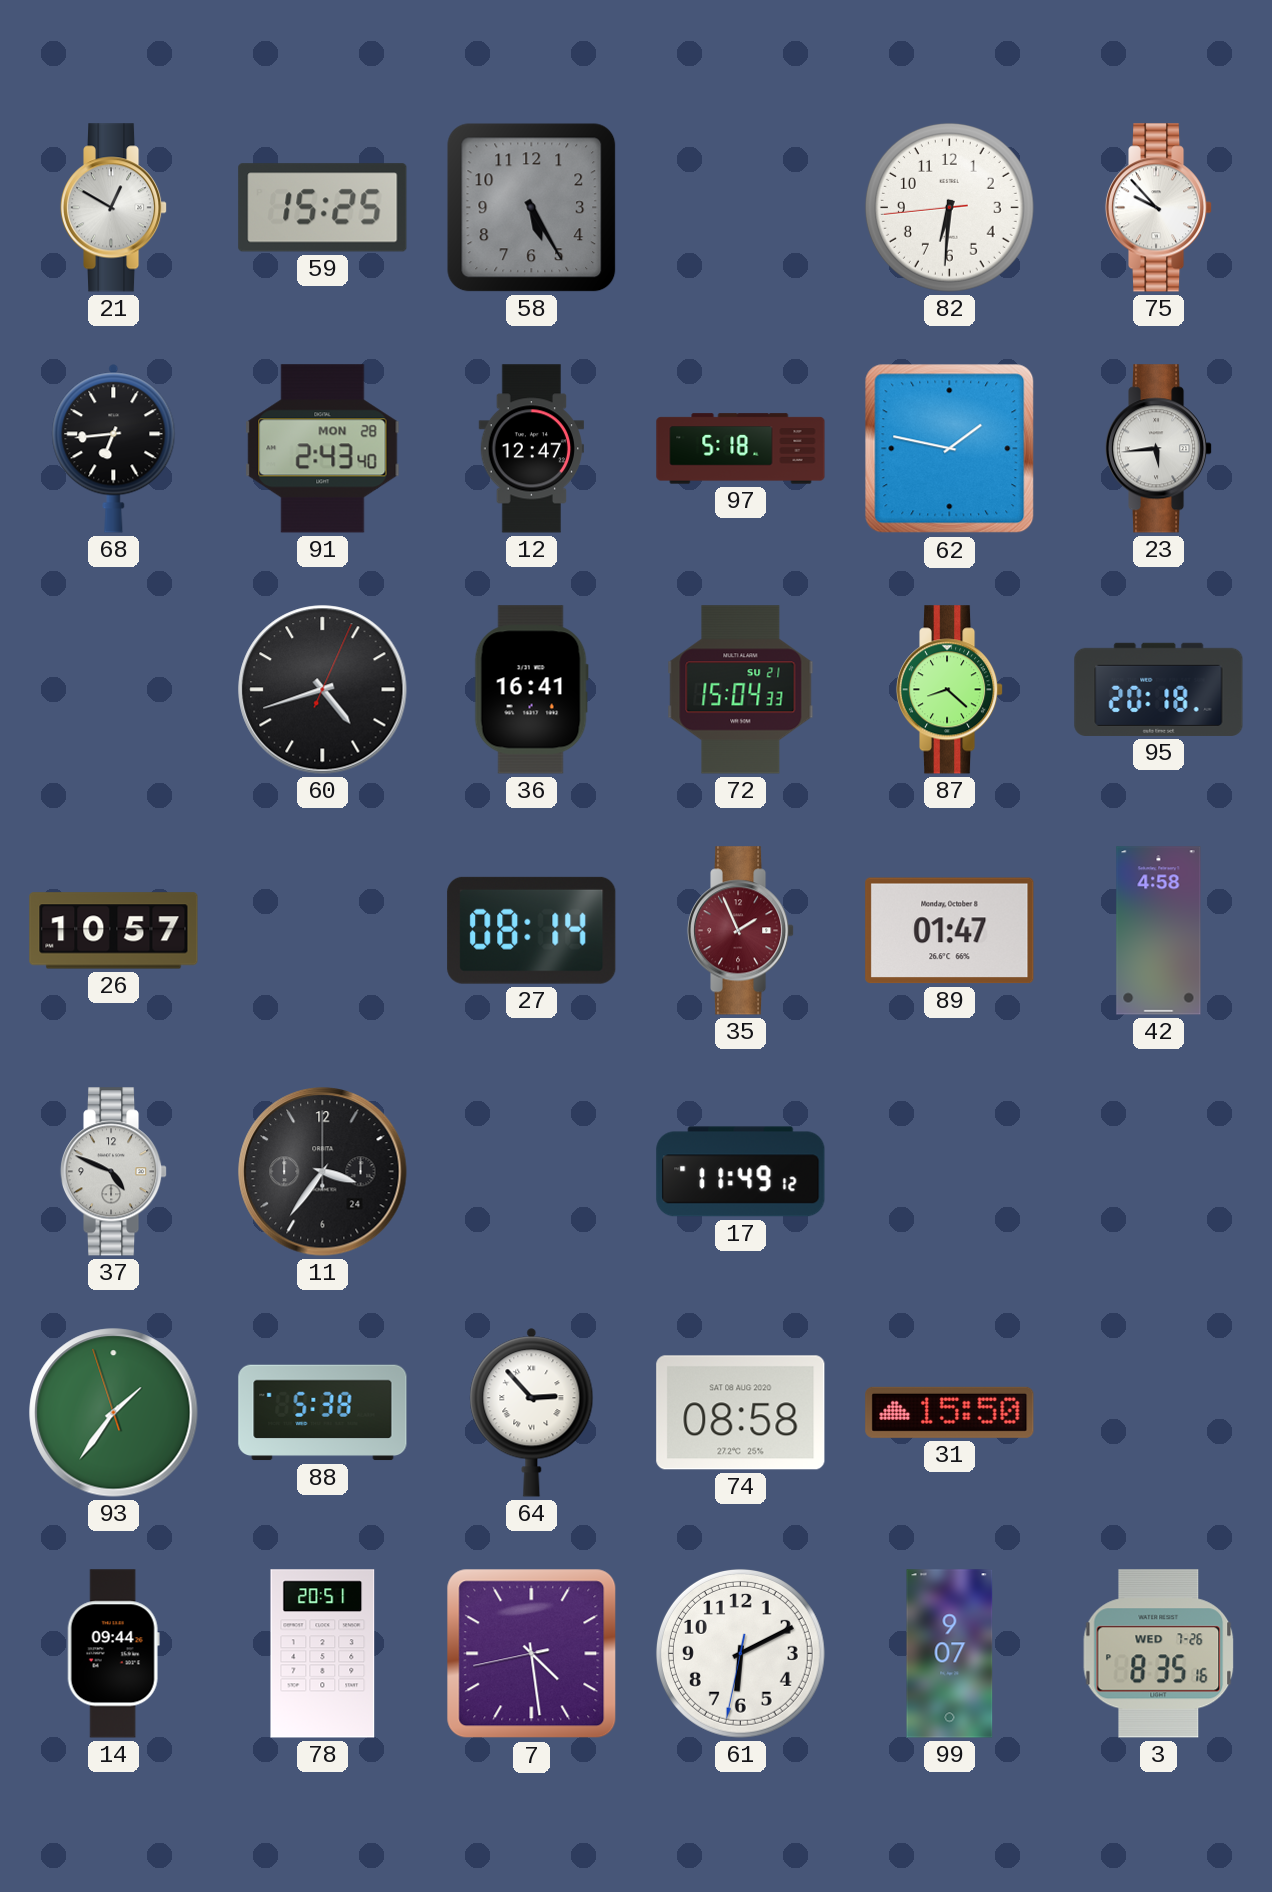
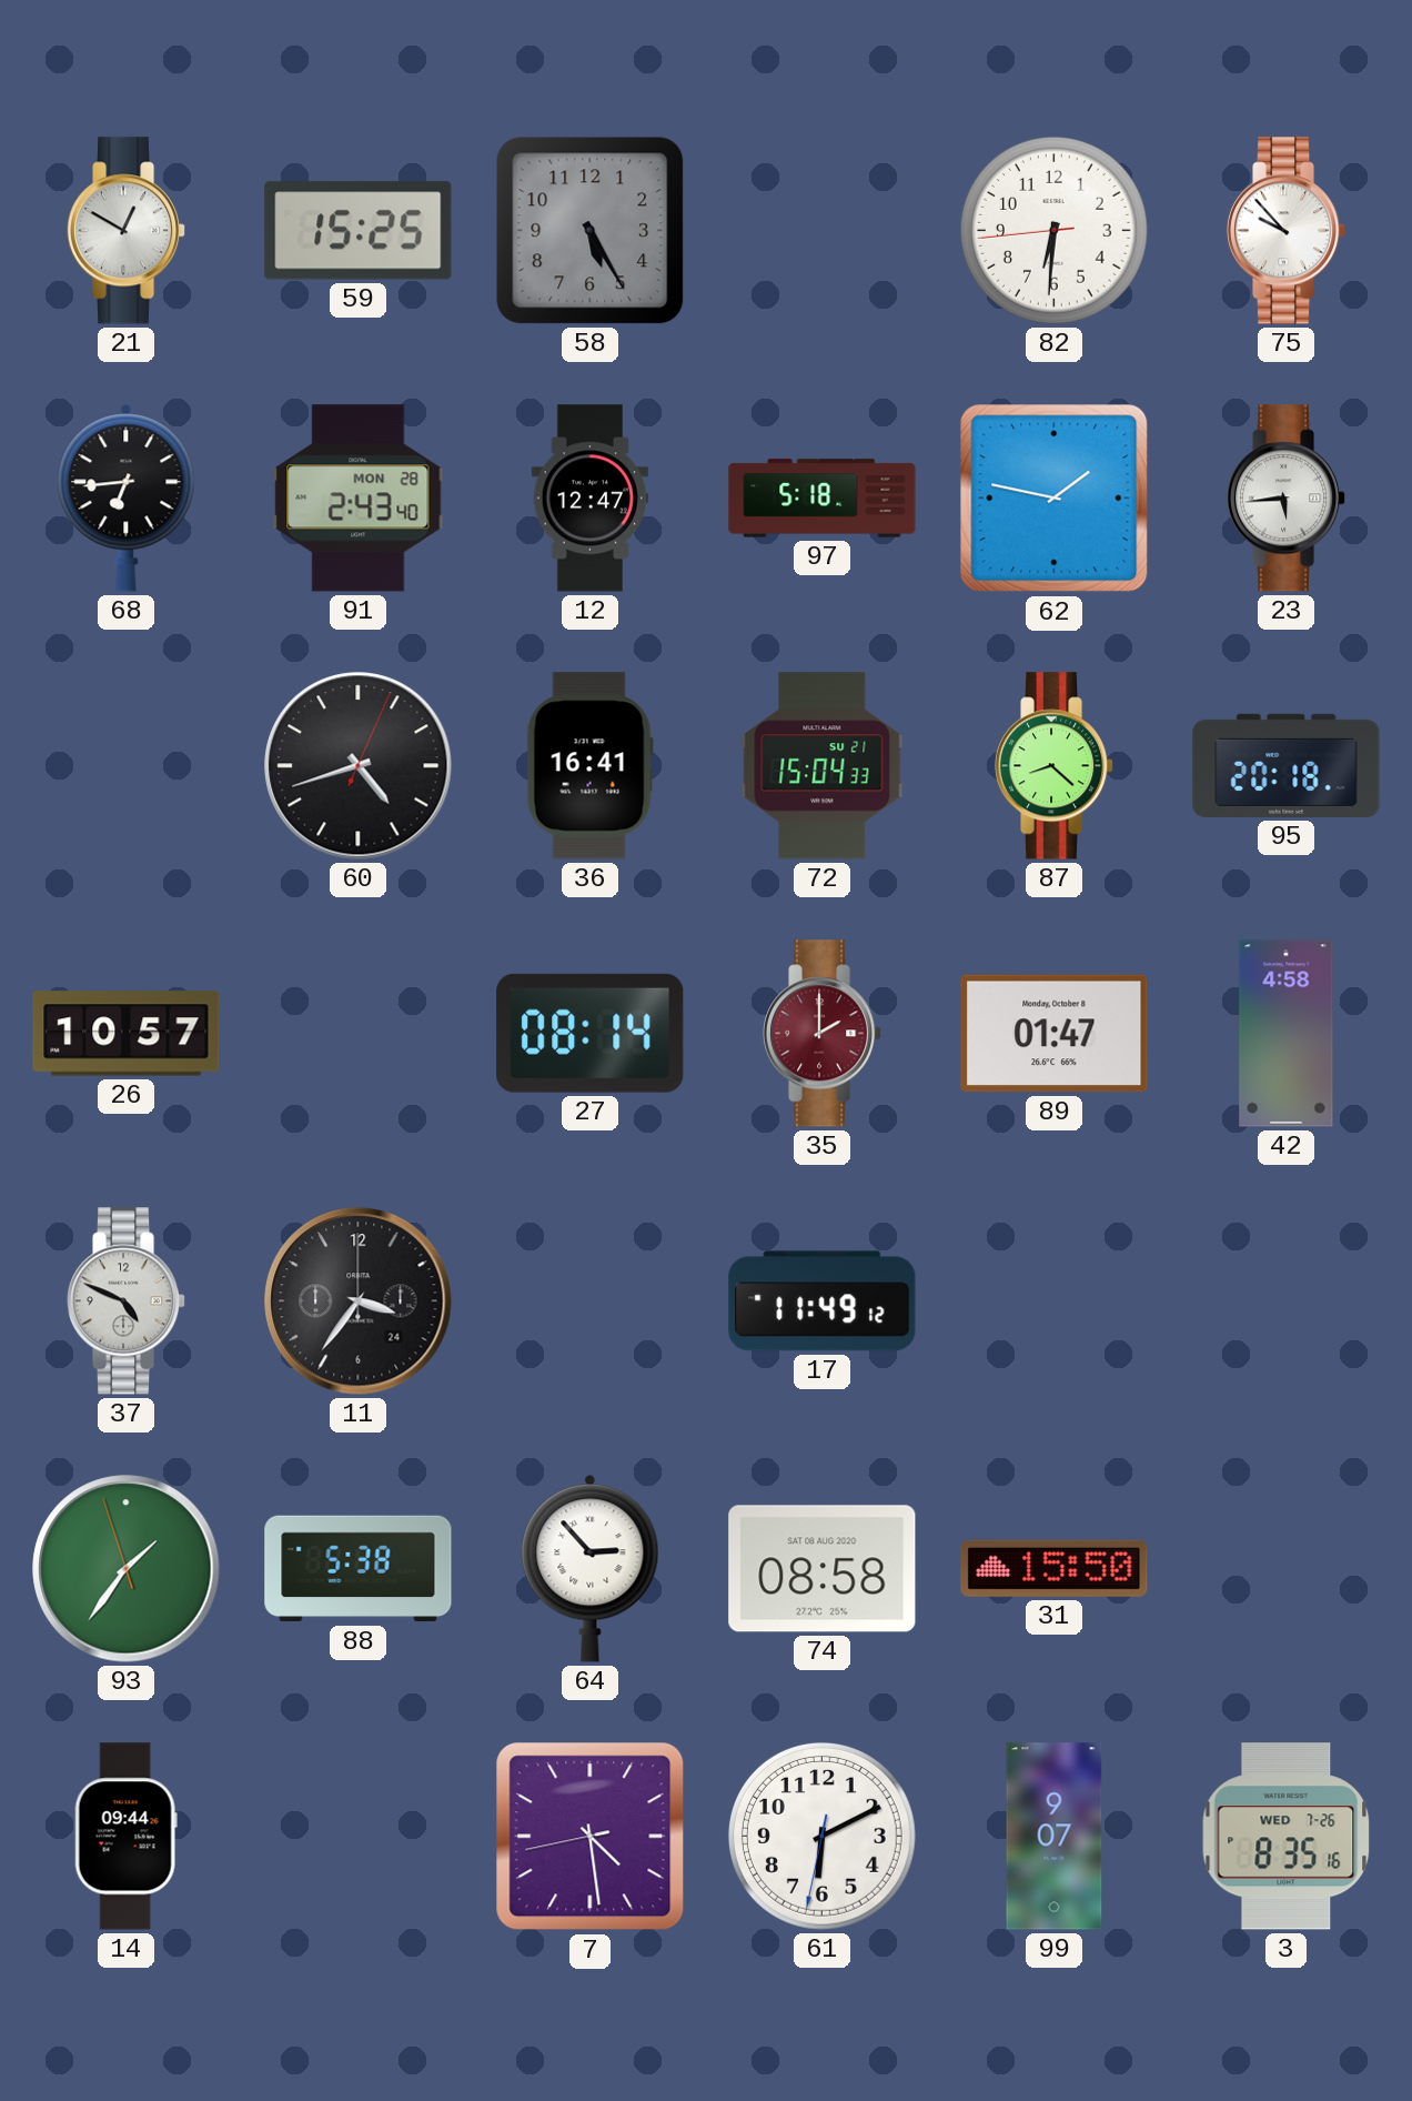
35: 1:56 -> 2:00
78: 20:51 -> none
